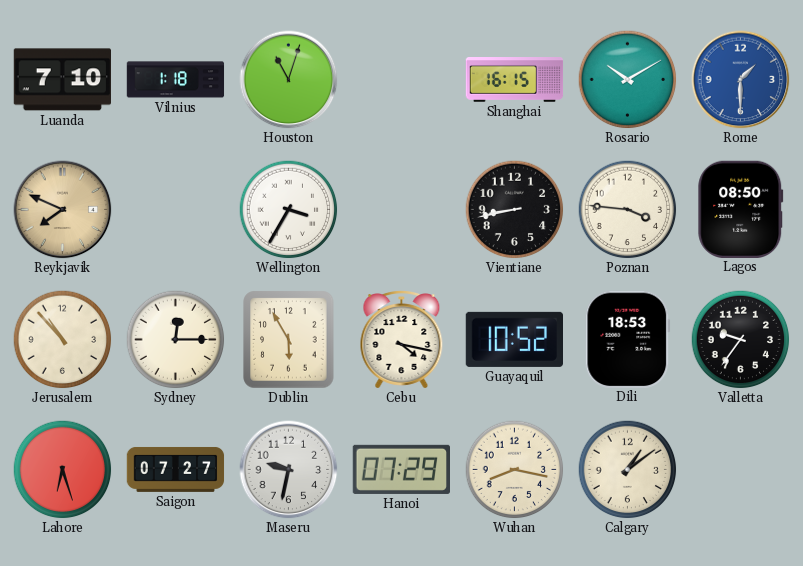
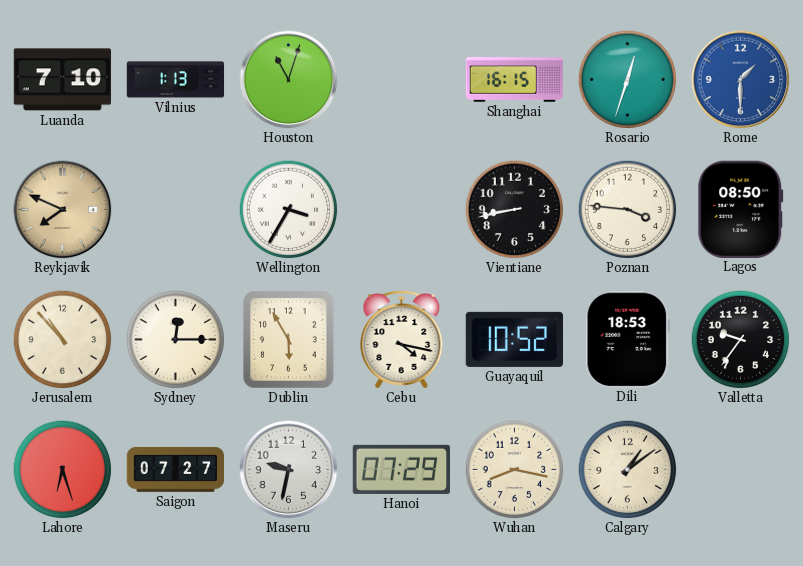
Vilnius: 1:18 -> 1:13
Rosario: 10:10 -> 12:33
